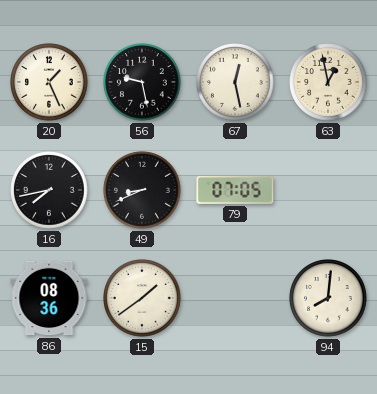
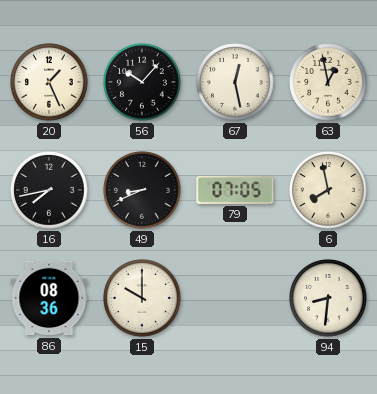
56: 9:28 -> 10:07
6: none -> 7:58
15: 1:39 -> 10:00
94: 8:01 -> 8:31
